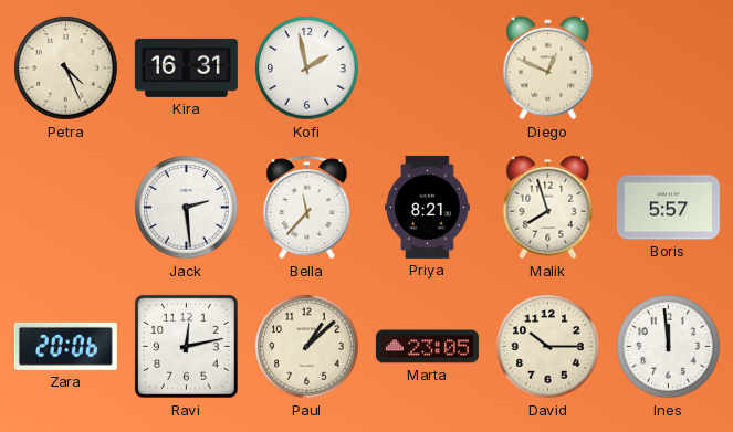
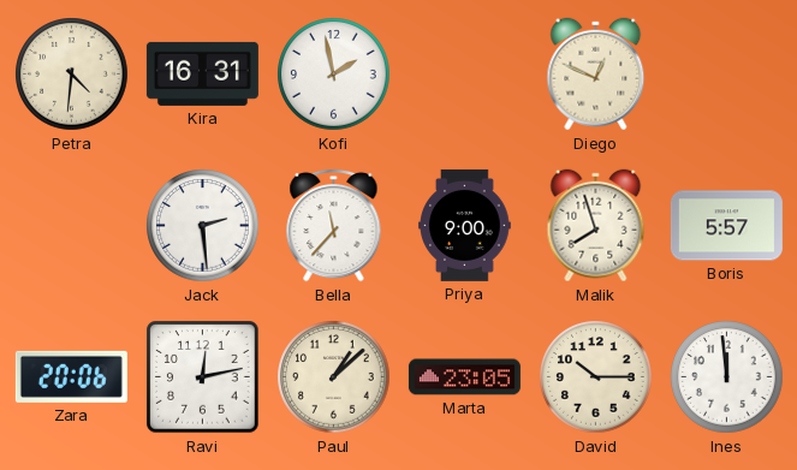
Petra: 4:26 -> 4:31
Priya: 8:21 -> 9:00
